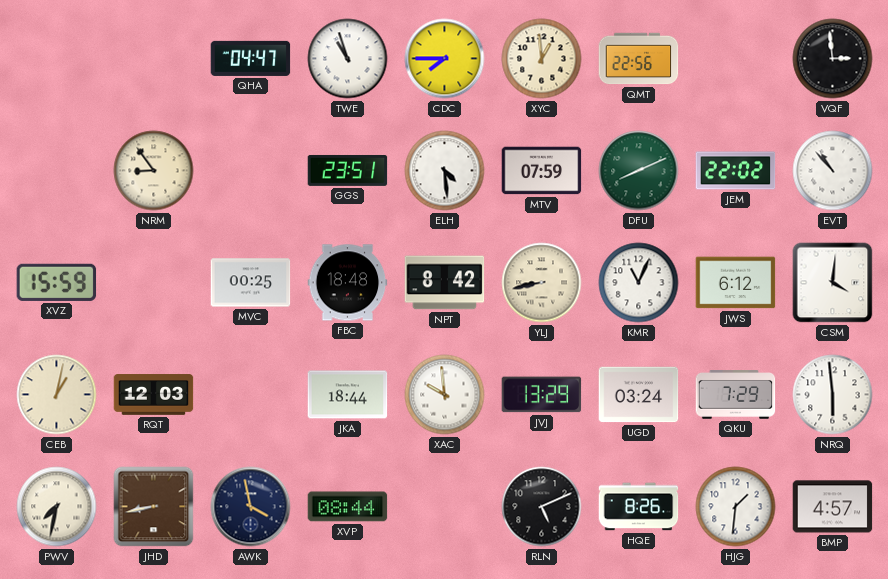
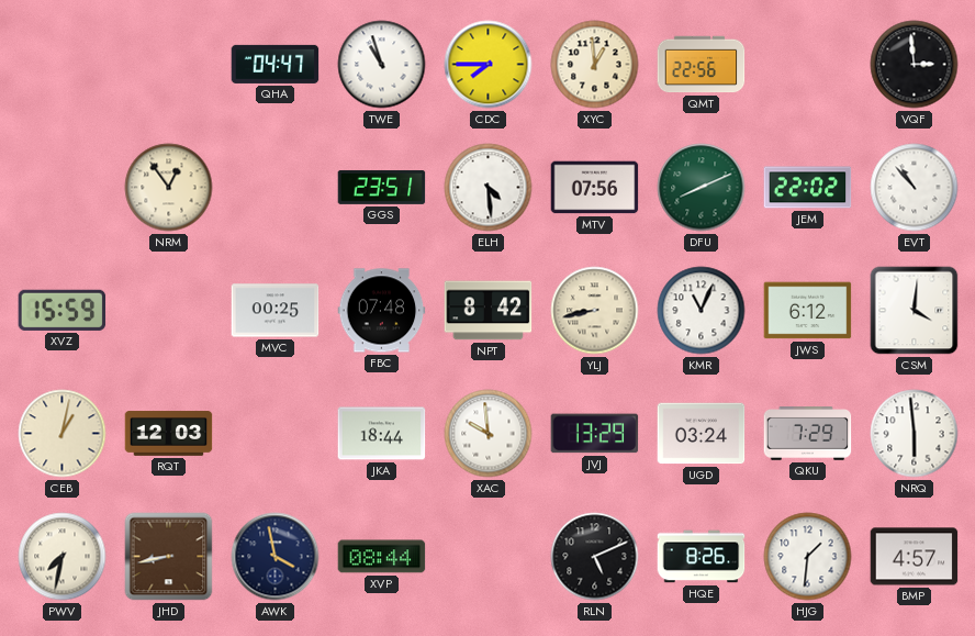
NRM: 8:54 -> 12:54
MTV: 07:59 -> 07:56
FBC: 18:48 -> 07:48
